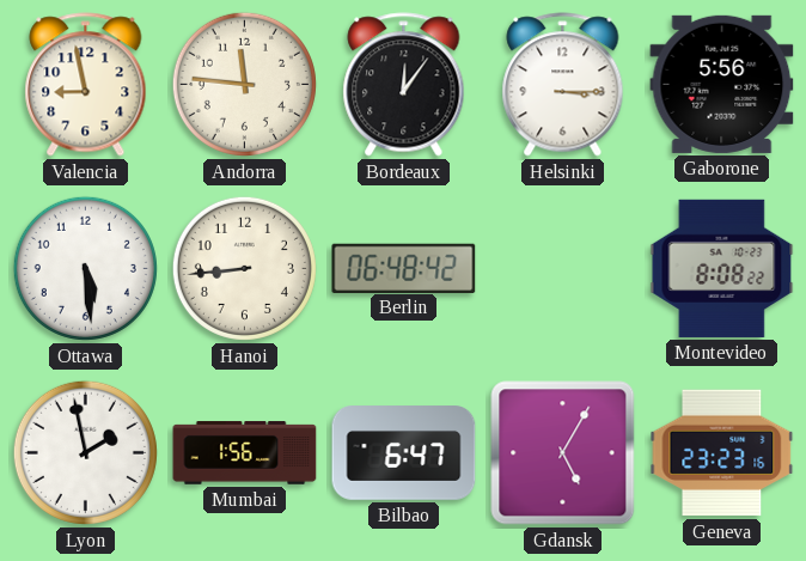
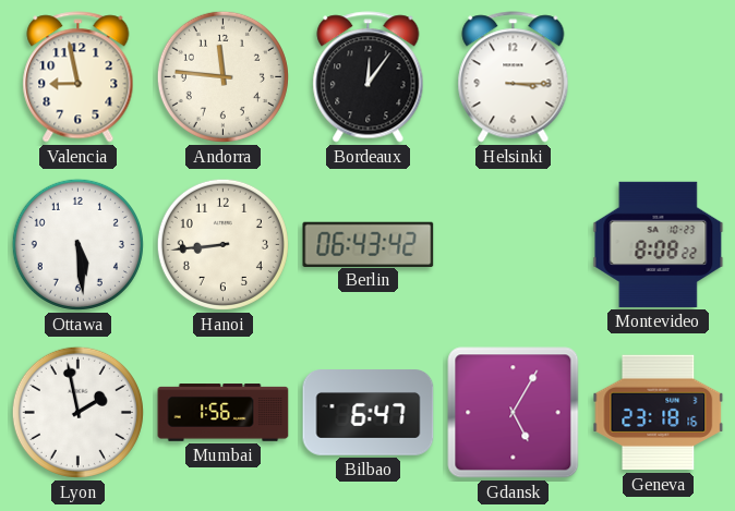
Gaborone: 5:56 -> none
Berlin: 06:48 -> 06:43
Geneva: 23:23 -> 23:18
